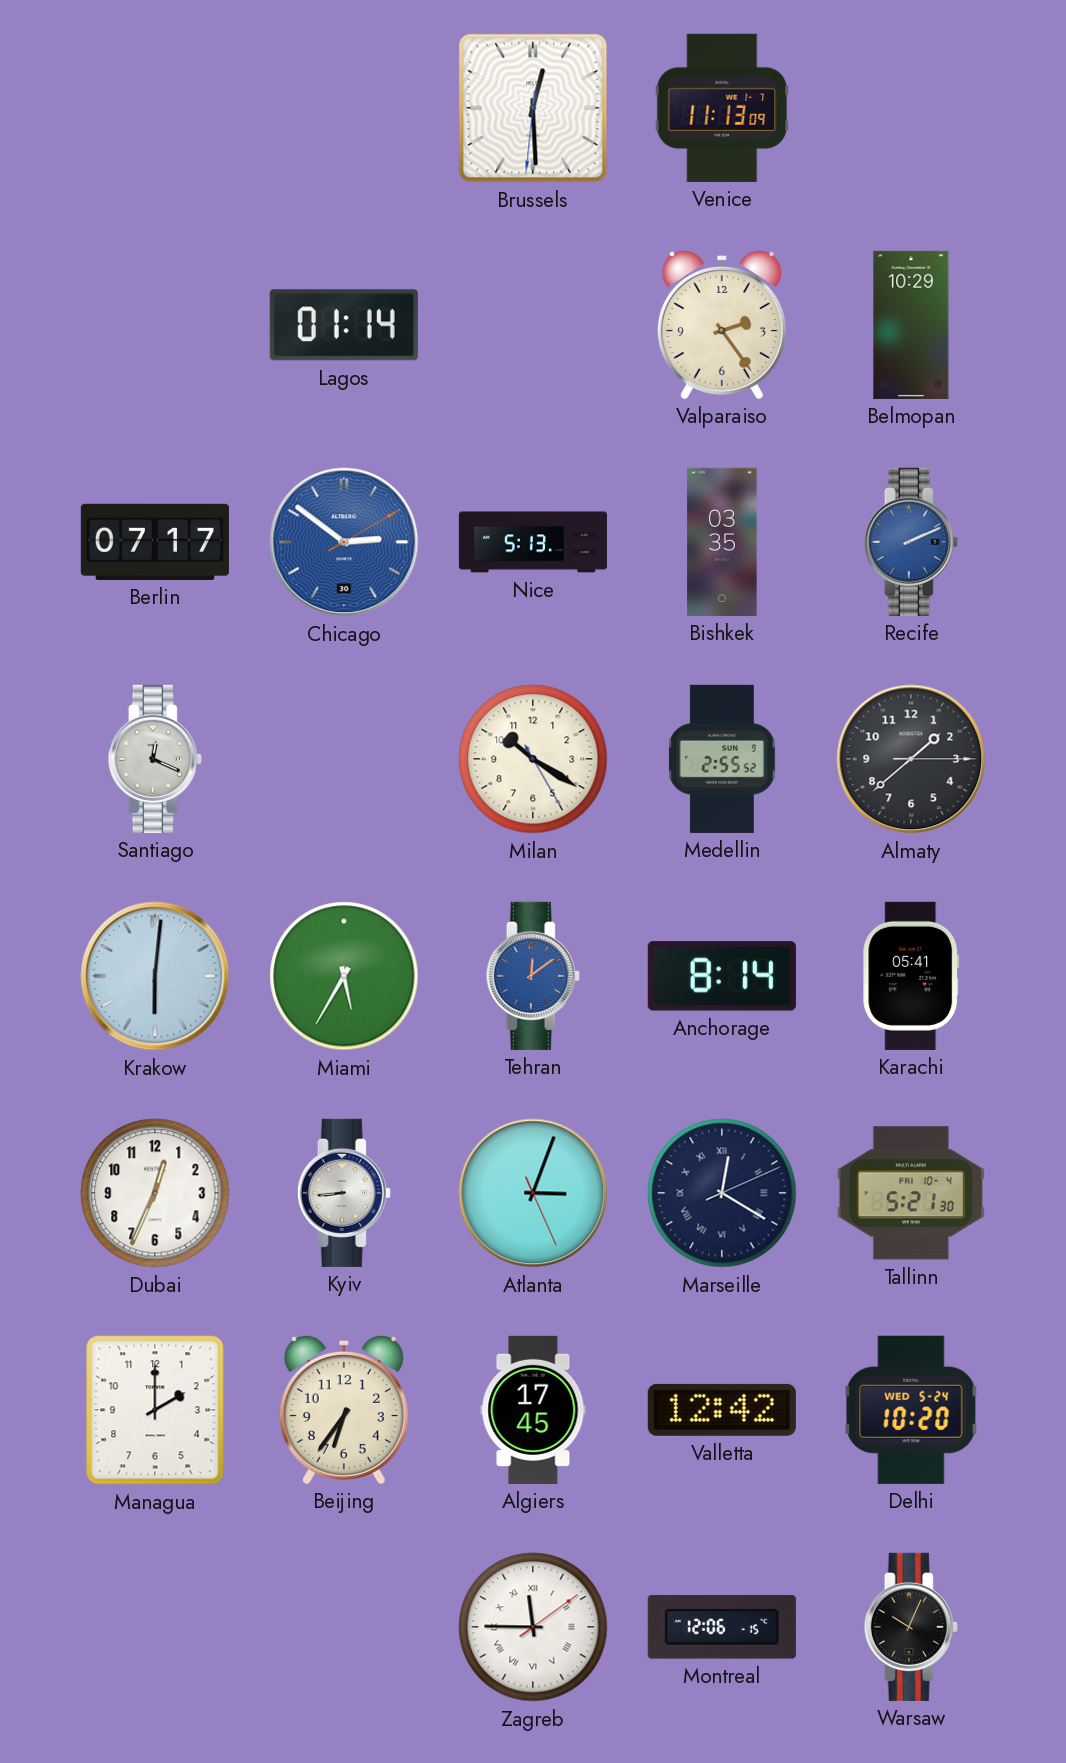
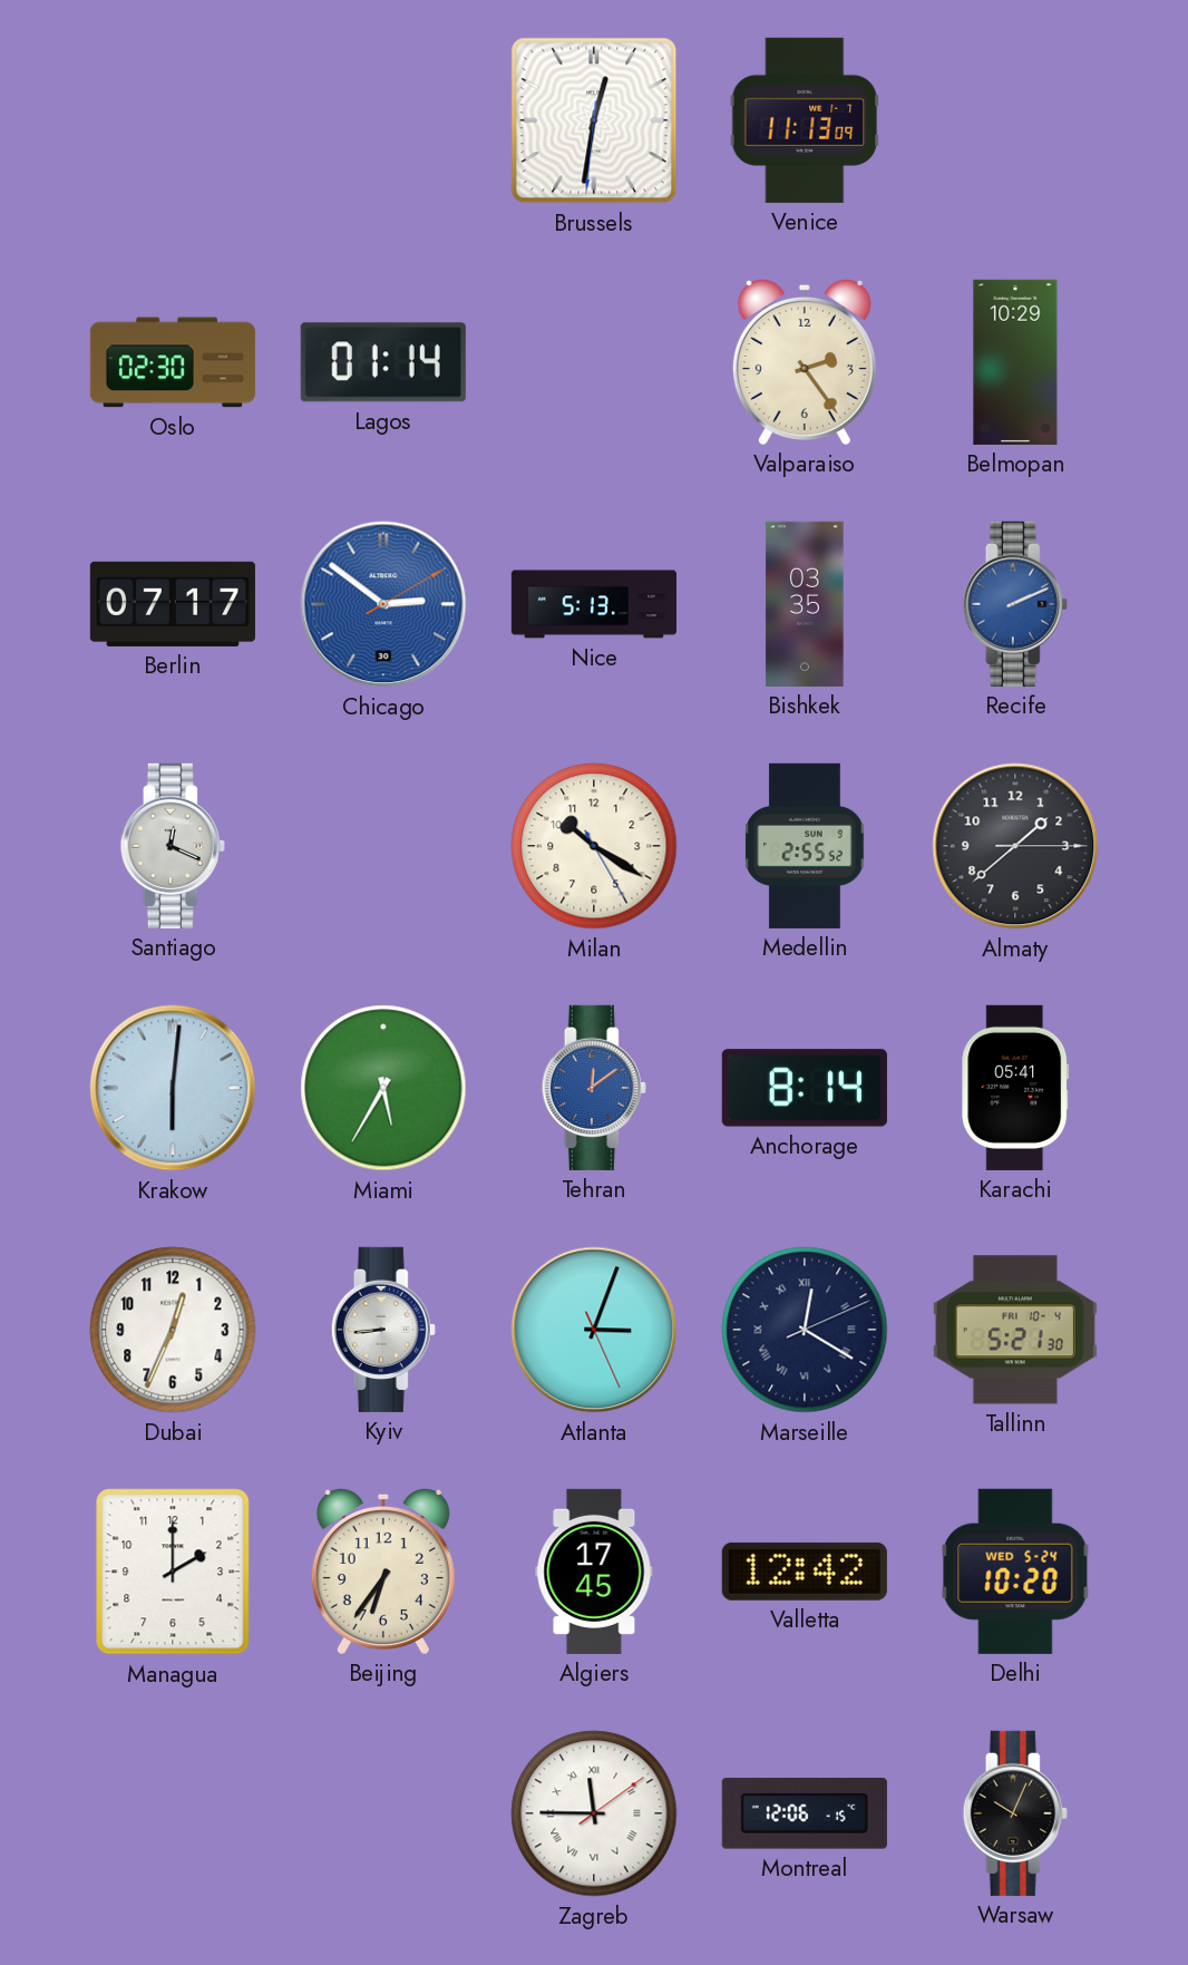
Brussels: 12:29 -> 12:31
Oslo: none -> 02:30
